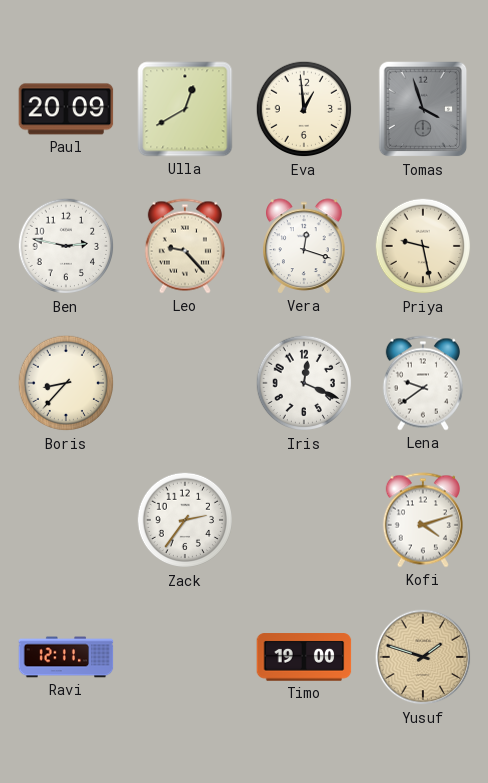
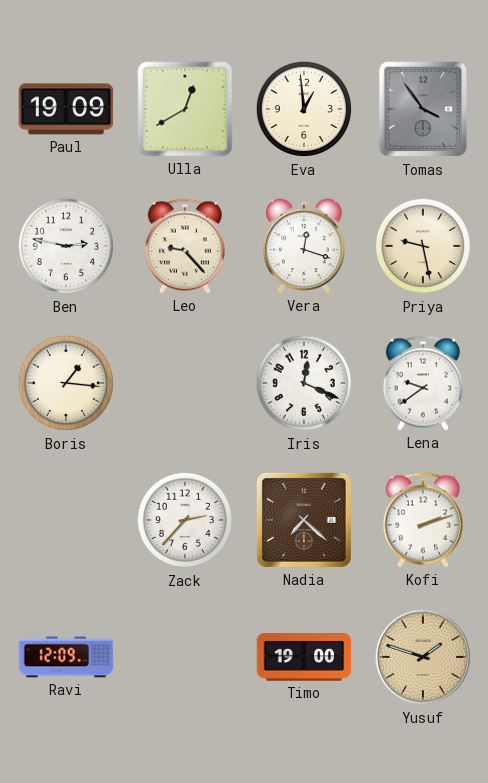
Paul: 20:09 -> 19:09
Tomas: 3:57 -> 3:54
Boris: 8:37 -> 1:16
Zack: 2:36 -> 2:37
Nadia: none -> 7:22
Kofi: 4:12 -> 2:12
Ravi: 12:11 -> 12:09
